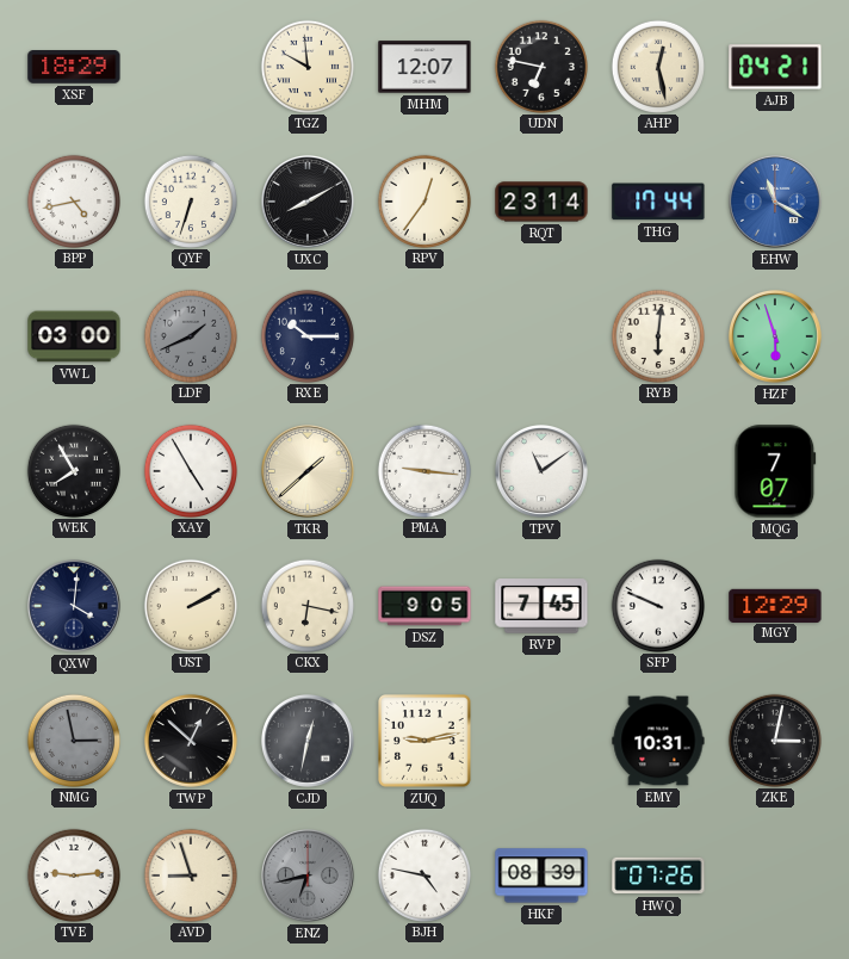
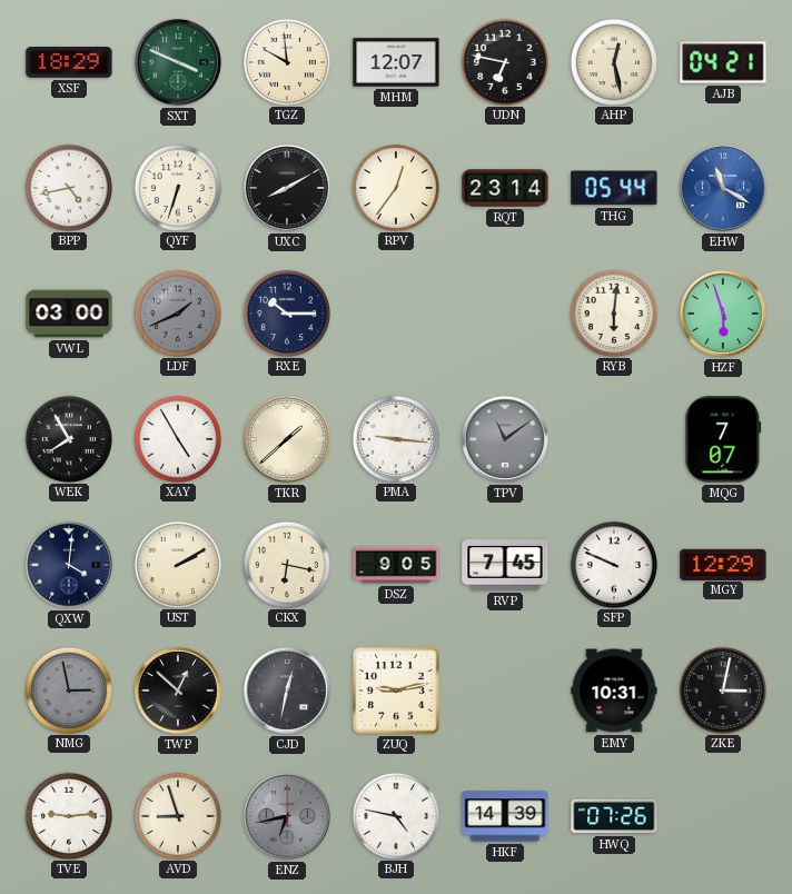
SXT: none -> 3:49
THG: 17:44 -> 05:44
TPV dial: white -> grey
HKF: 08:39 -> 14:39
